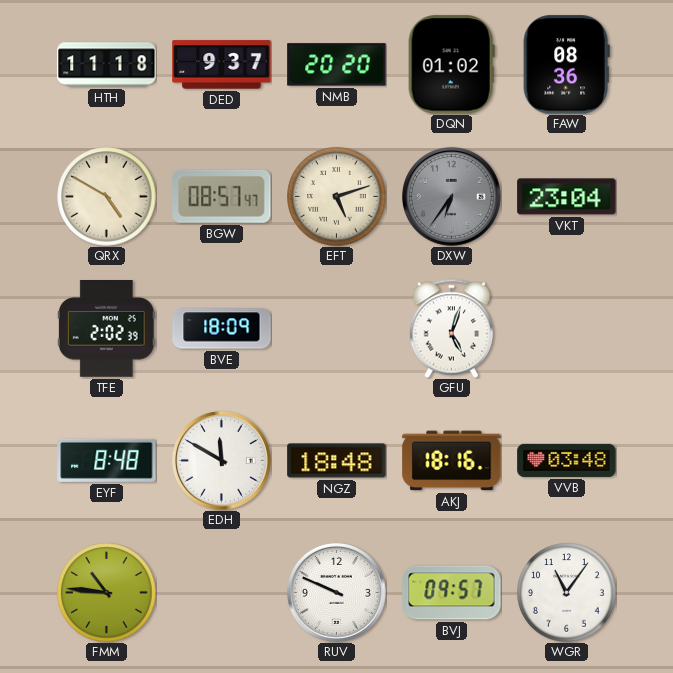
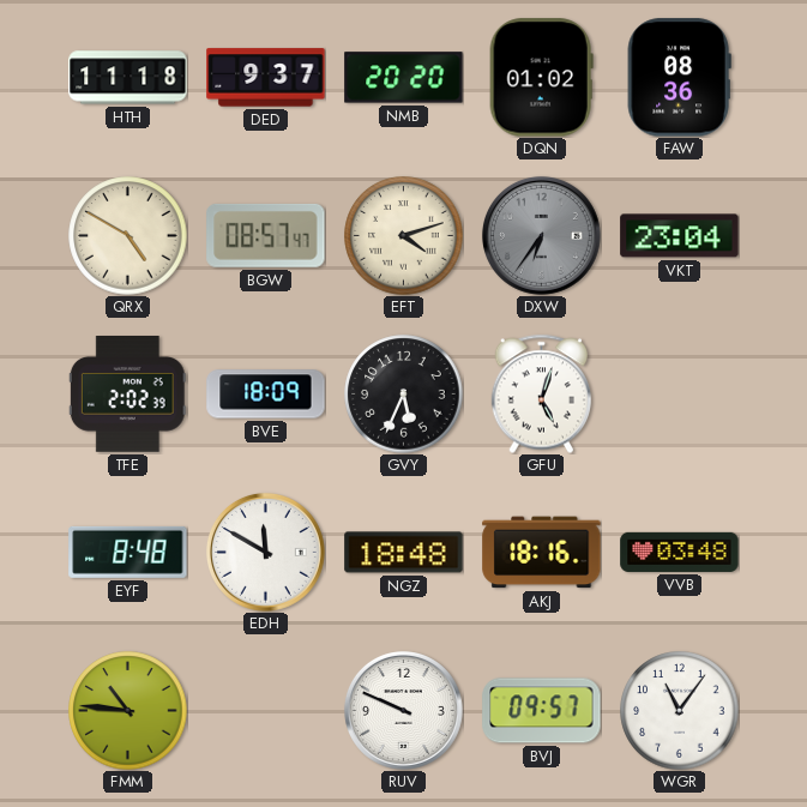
EFT: 5:12 -> 4:12
GVY: none -> 5:34
